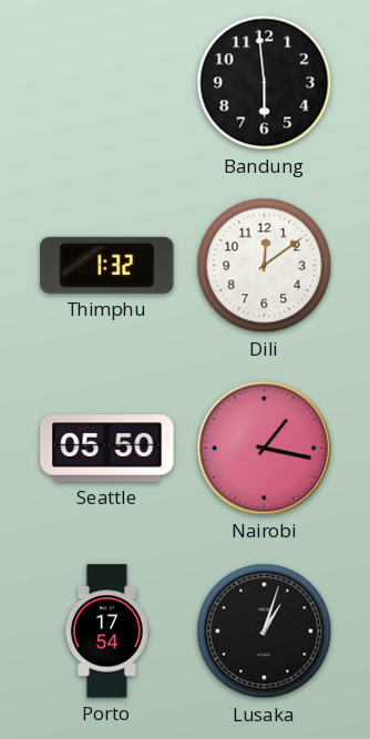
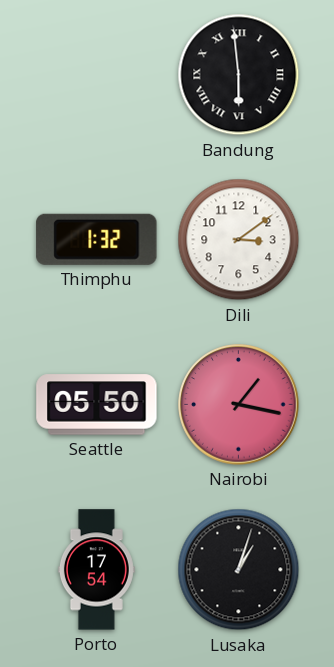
Bandung numerals: Arabic -> Roman
Dili: 12:09 -> 3:09
